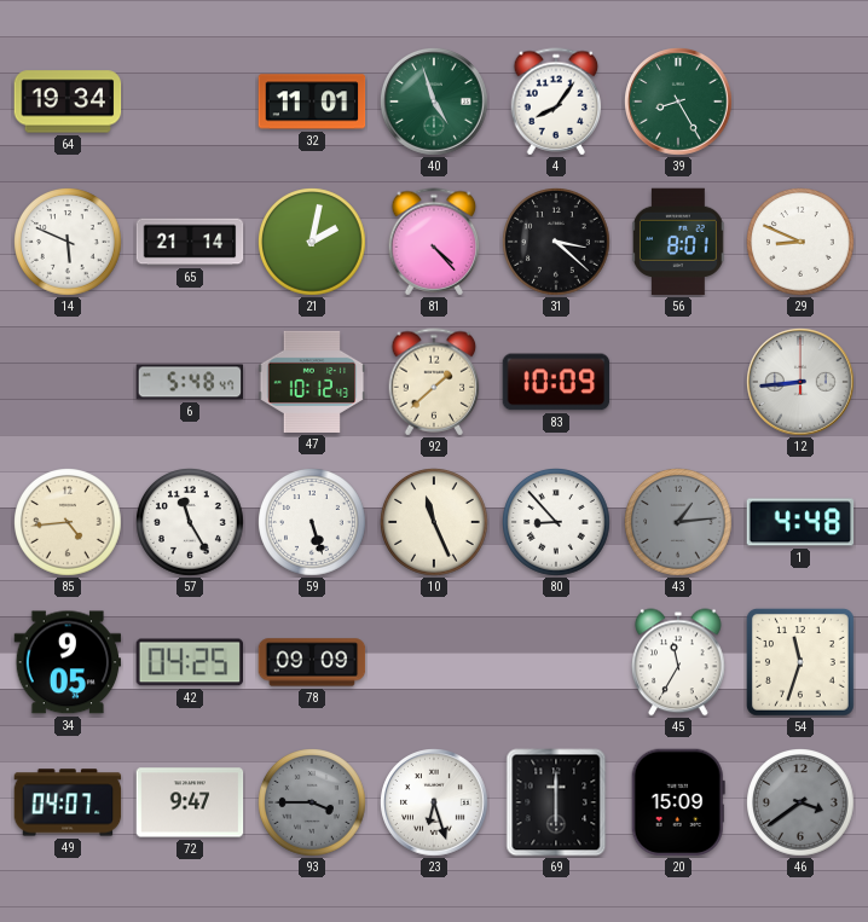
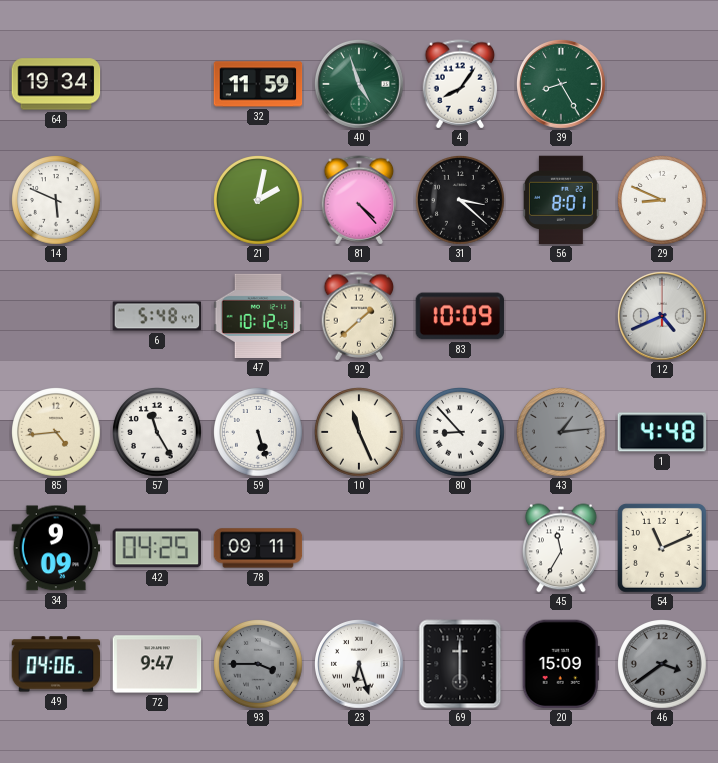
32: 11:01 -> 11:59
65: 21:14 -> none
12: 8:44 -> 4:41
34: 9:05 -> 9:09
78: 09:09 -> 09:11
54: 11:33 -> 11:11
49: 04:07 -> 04:06
